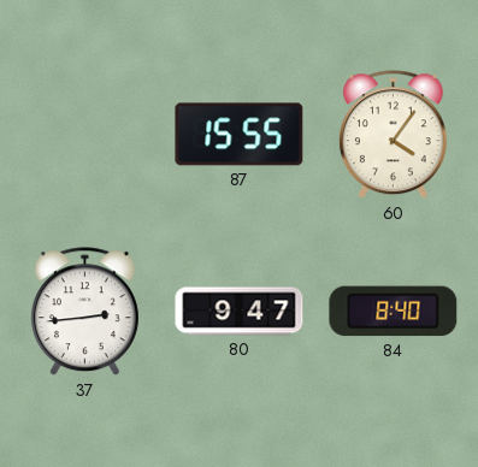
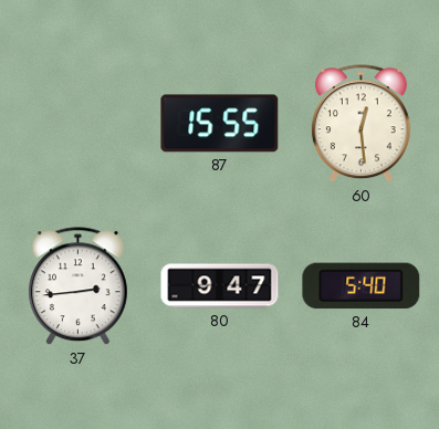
60: 4:06 -> 12:29
84: 8:40 -> 5:40
